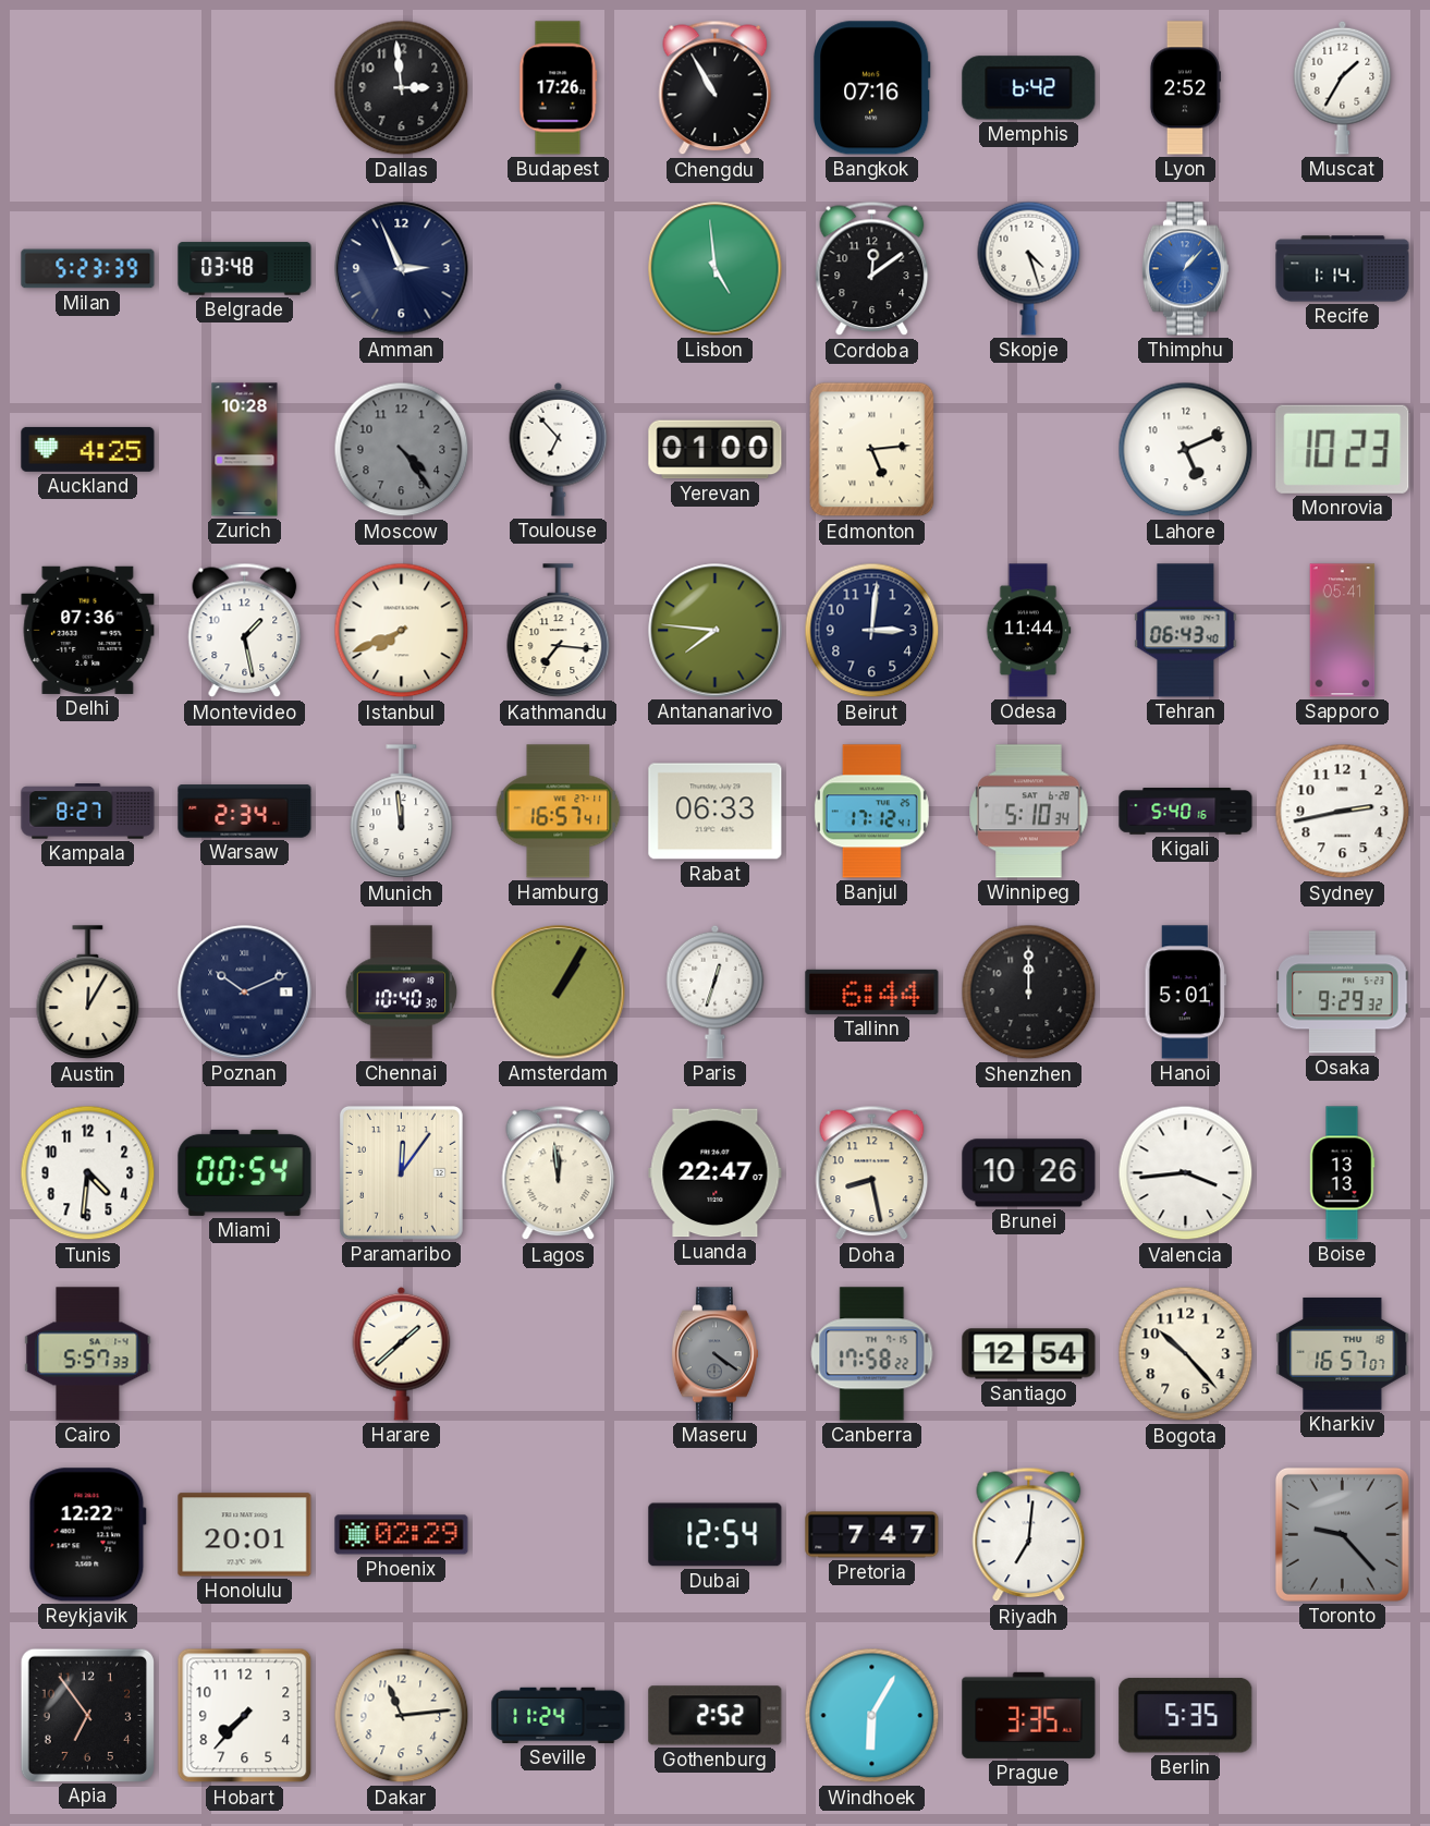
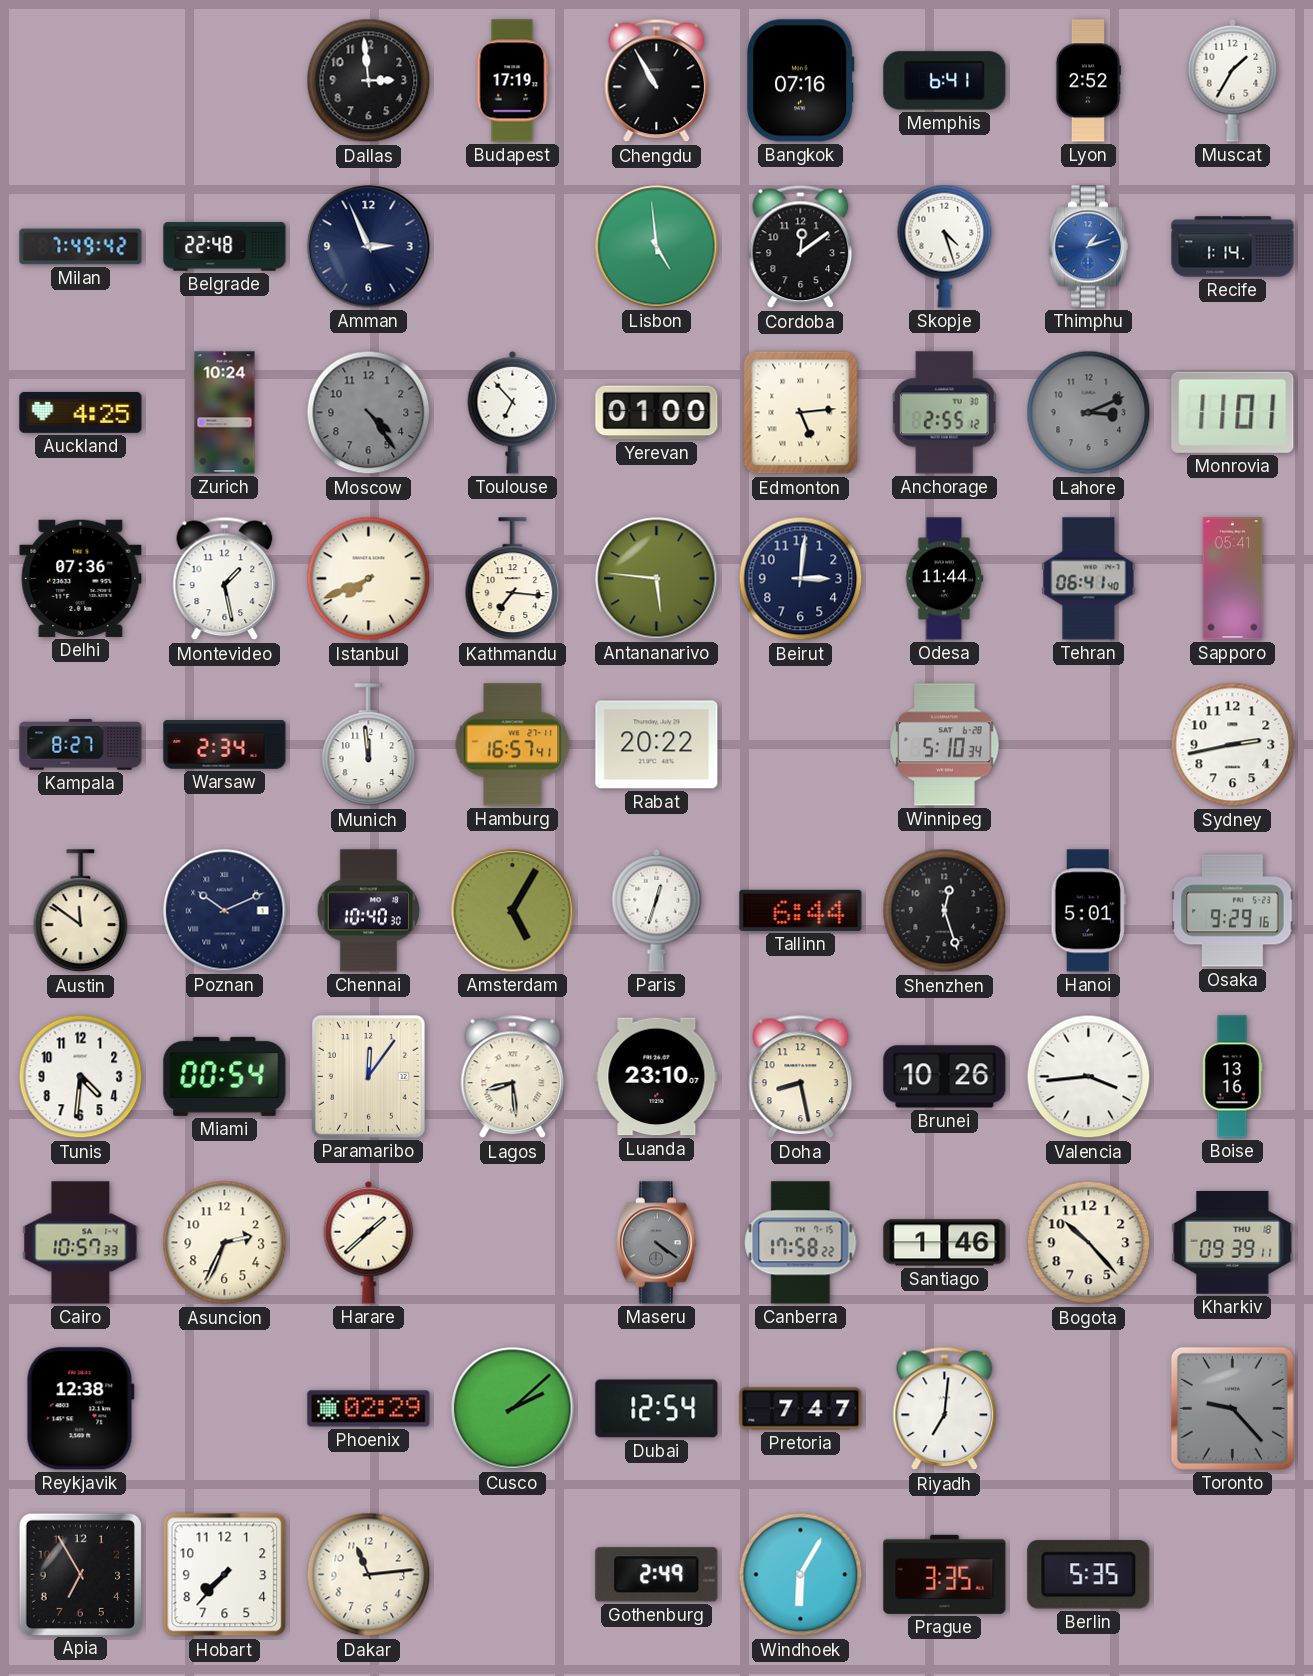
Budapest: 17:26 -> 17:19
Memphis: 6:42 -> 6:41
Milan: 5:23 -> 7:49
Belgrade: 03:48 -> 22:48
Thimphu: 1:07 -> 1:12
Zurich: 10:28 -> 10:24
Anchorage: none -> 2:55
Lahore: 5:11 -> 3:11
Lahore dial: white -> grey
Monrovia: 10:23 -> 11:01
Antananarivo: 7:46 -> 5:46
Tehran: 06:43 -> 06:41
Rabat: 06:33 -> 20:22
Banjul: 17:12 -> none
Kigali: 5:40 -> none
Austin: 12:05 -> 11:51
Amsterdam: 1:05 -> 5:05
Shenzhen: 12:00 -> 12:27
Osaka: 9:29:32 -> 9:29:16
Lagos: 11:59 -> 8:29
Luanda: 22:47 -> 23:10
Boise: 13:13 -> 13:16
Cairo: 5:57 -> 10:57
Asuncion: none -> 2:34
Santiago: 12:54 -> 1:46
Kharkiv: 16:57 -> 09:39
Reykjavik: 12:22 -> 12:38
Honolulu: 20:01 -> none
Cusco: none -> 2:08
Apia: 6:54 -> 6:55
Seville: 11:24 -> none
Gothenburg: 2:52 -> 2:49
